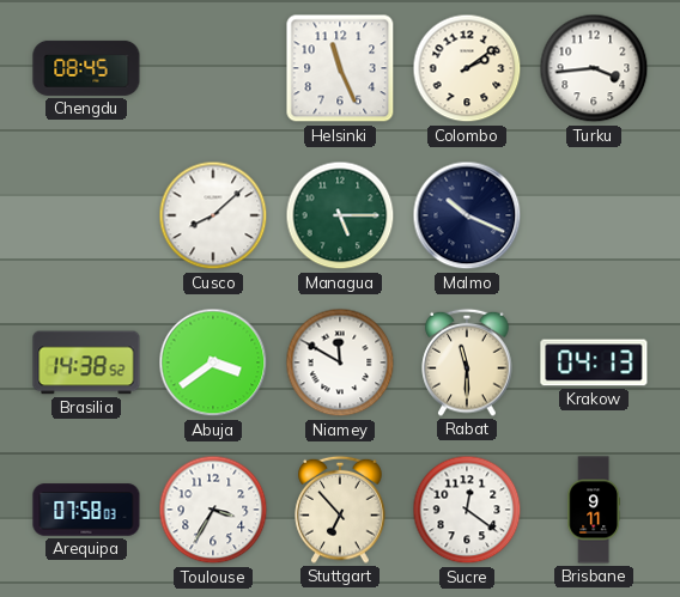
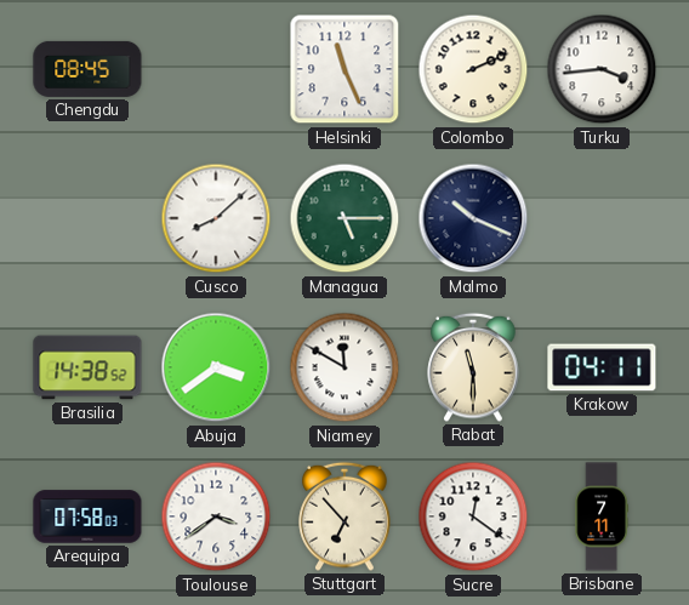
Colombo: 2:09 -> 2:11
Krakow: 04:13 -> 04:11
Toulouse: 3:35 -> 3:39
Brisbane: 9:11 -> 7:11
